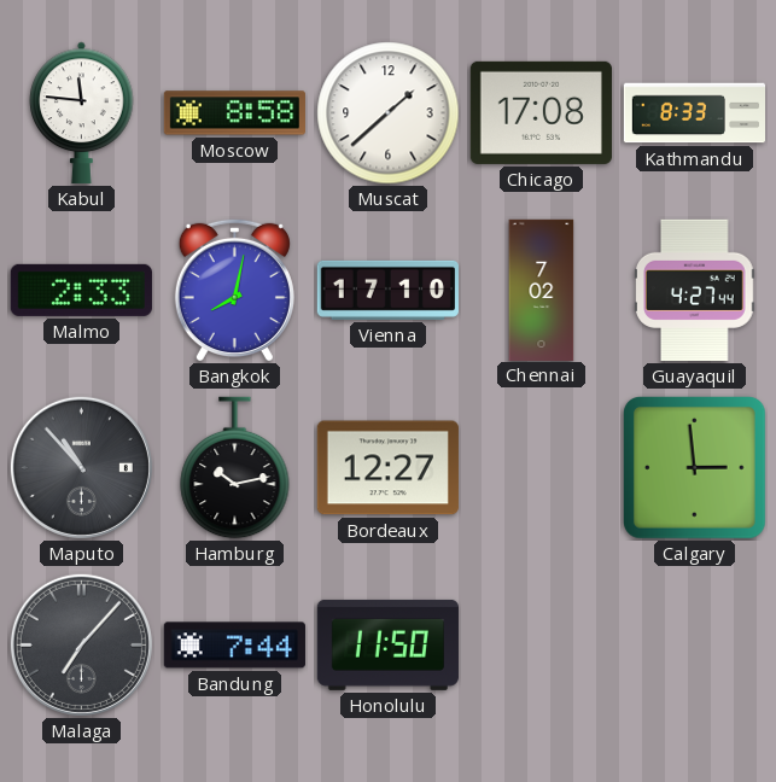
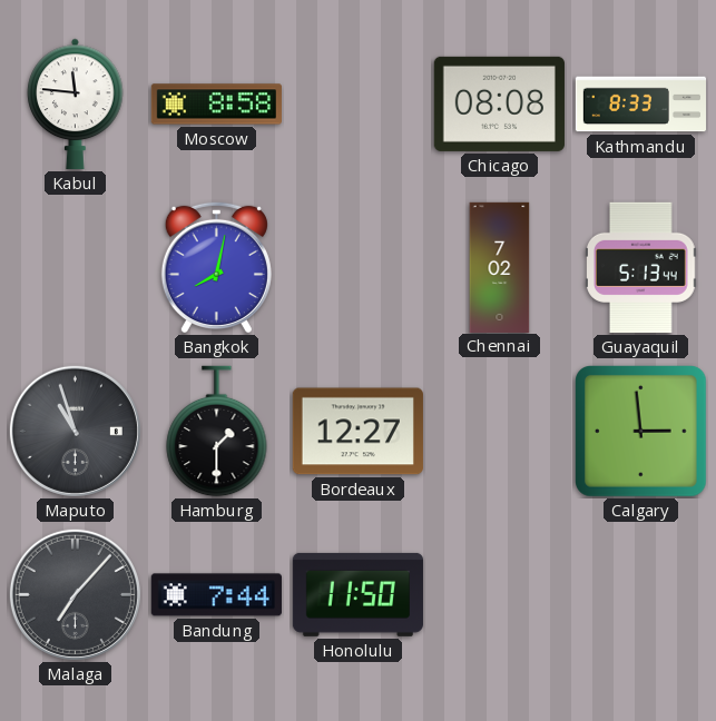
Muscat: 1:38 -> none
Chicago: 17:08 -> 08:08
Malmo: 2:33 -> none
Vienna: 17:10 -> none
Guayaquil: 4:27 -> 5:13
Maputo: 10:53 -> 10:57
Hamburg: 10:13 -> 1:30
